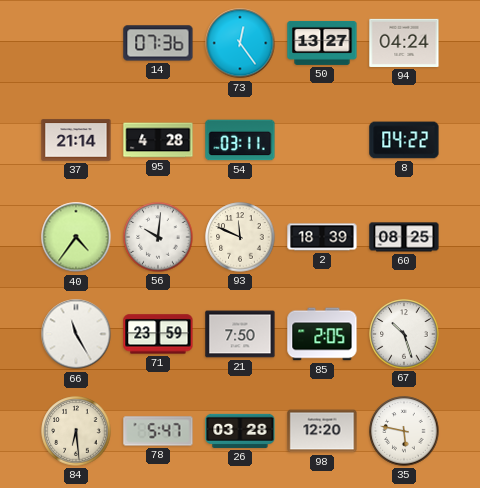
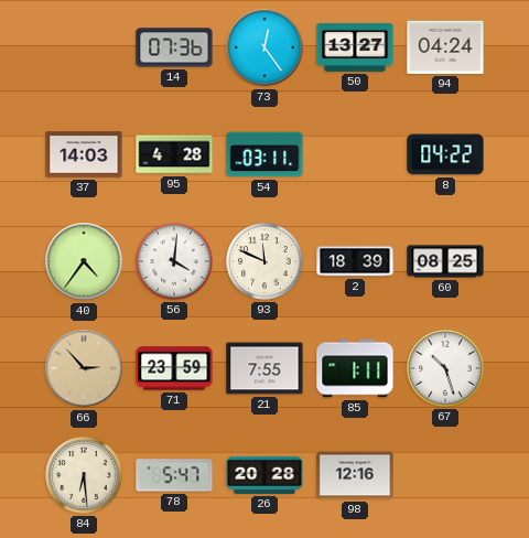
37: 21:14 -> 14:03
56: 10:01 -> 4:01
66: 11:25 -> 2:53
66 dial: white -> champagne
21: 7:50 -> 7:55
85: 2:05 -> 1:11
26: 03:28 -> 20:28
98: 12:20 -> 12:16
35: 5:47 -> none
